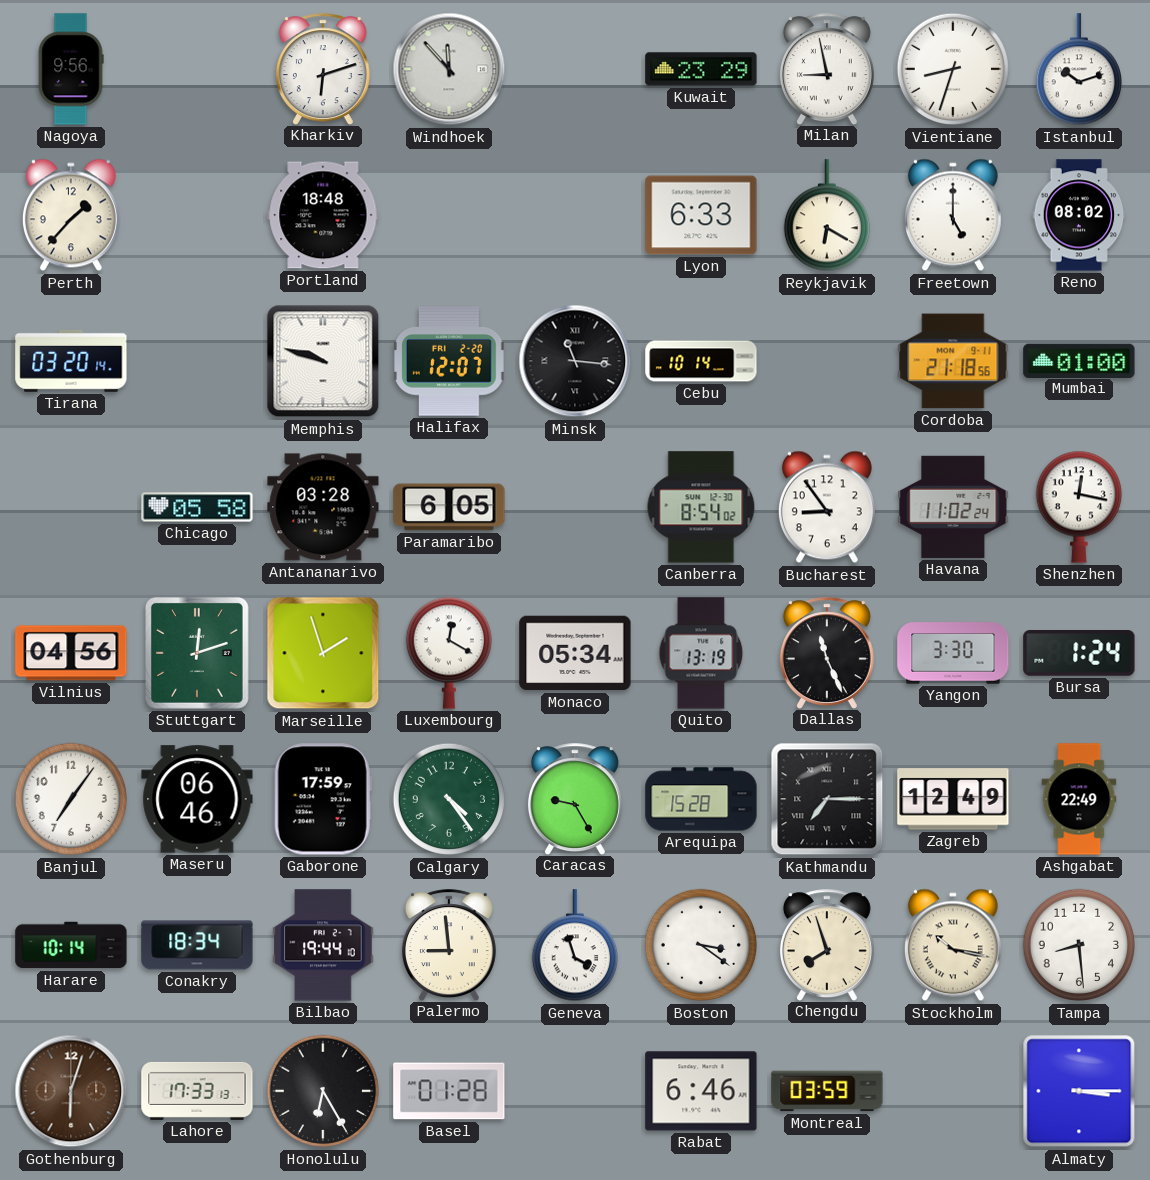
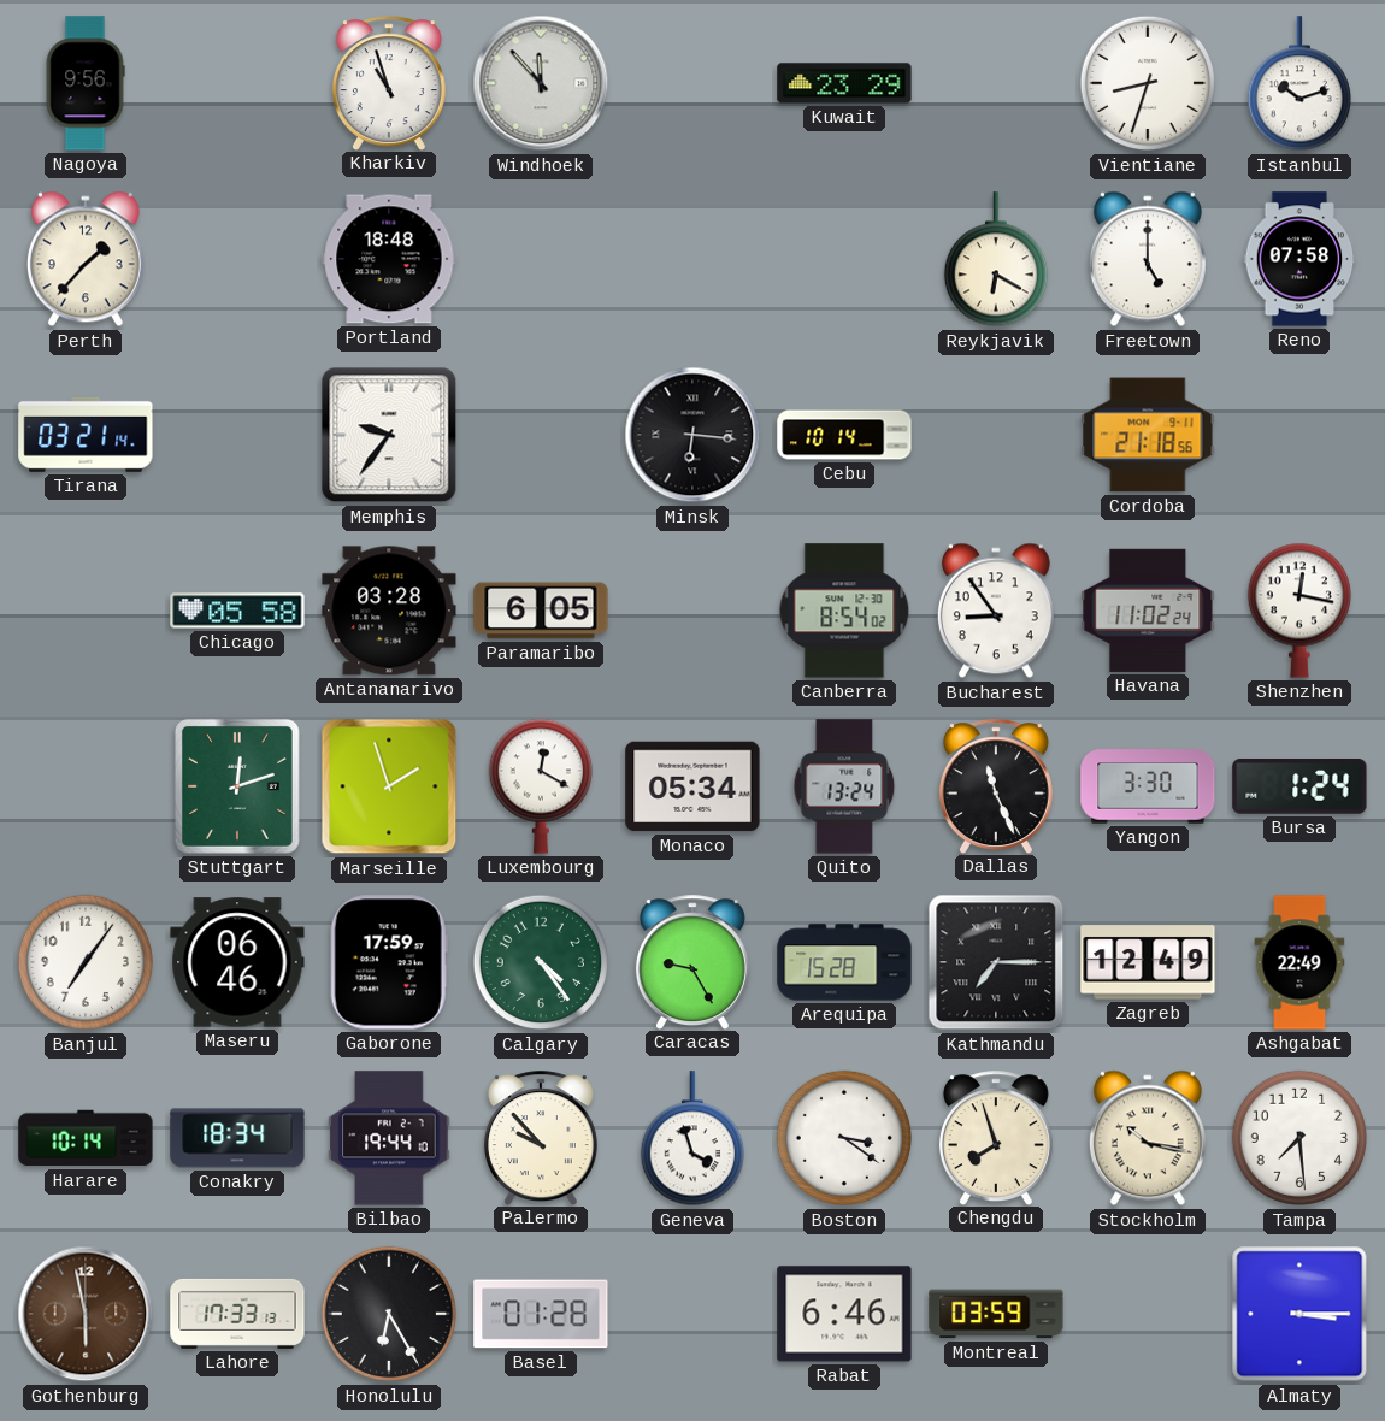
Kharkiv: 6:12 -> 10:57
Milan: 8:58 -> none
Lyon: 6:33 -> none
Reno: 08:02 -> 07:58
Tirana: 03:20 -> 03:21
Memphis: 9:48 -> 9:36
Halifax: 12:07 -> none
Minsk: 11:16 -> 6:16
Mumbai: 01:00 -> none
Vilnius: 04:56 -> none
Quito: 13:19 -> 13:24
Palermo: 8:59 -> 9:53
Tampa: 8:29 -> 7:29
Gothenburg: 6:03 -> 5:58
